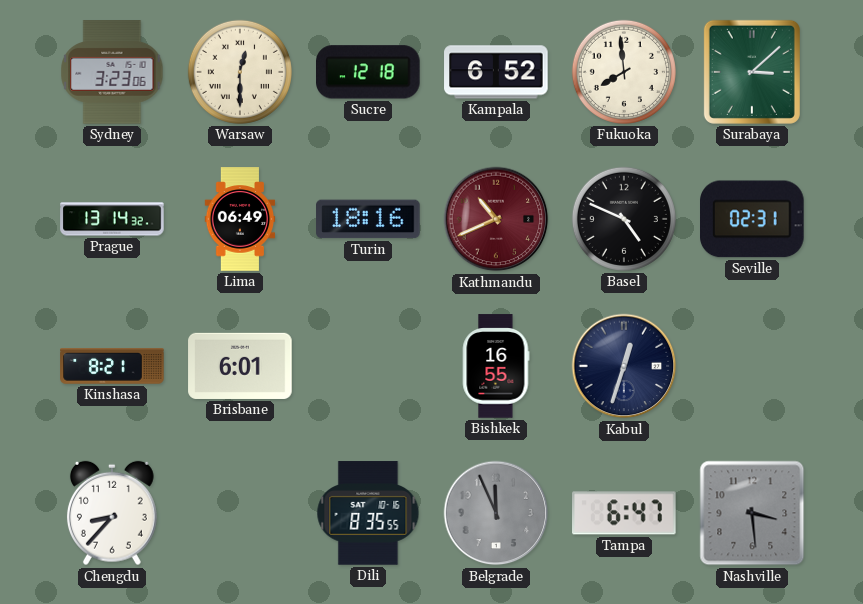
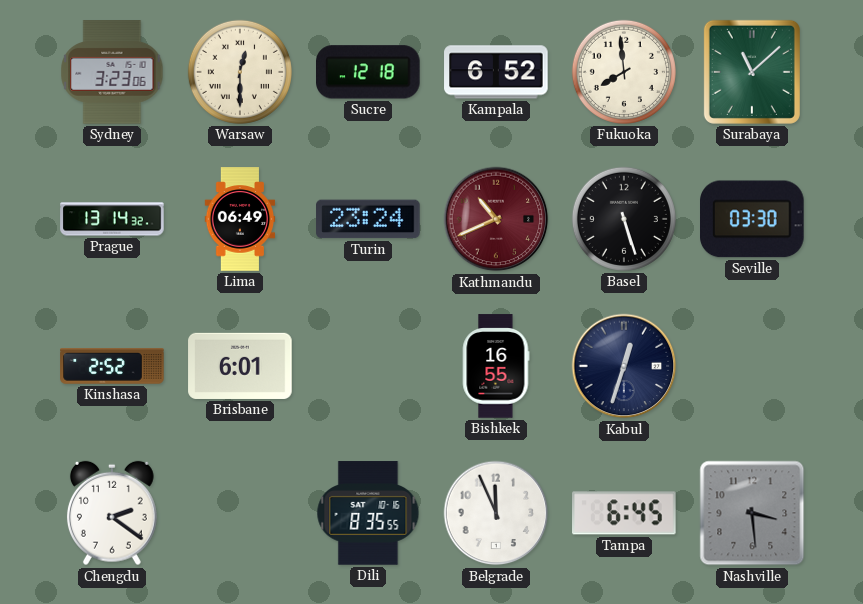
Surabaya: 3:08 -> 11:08
Turin: 18:16 -> 23:24
Basel: 4:49 -> 5:27
Seville: 02:31 -> 03:30
Kinshasa: 8:21 -> 2:52
Chengdu: 8:37 -> 2:21
Belgrade dial: grey -> white
Tampa: 6:47 -> 6:45
